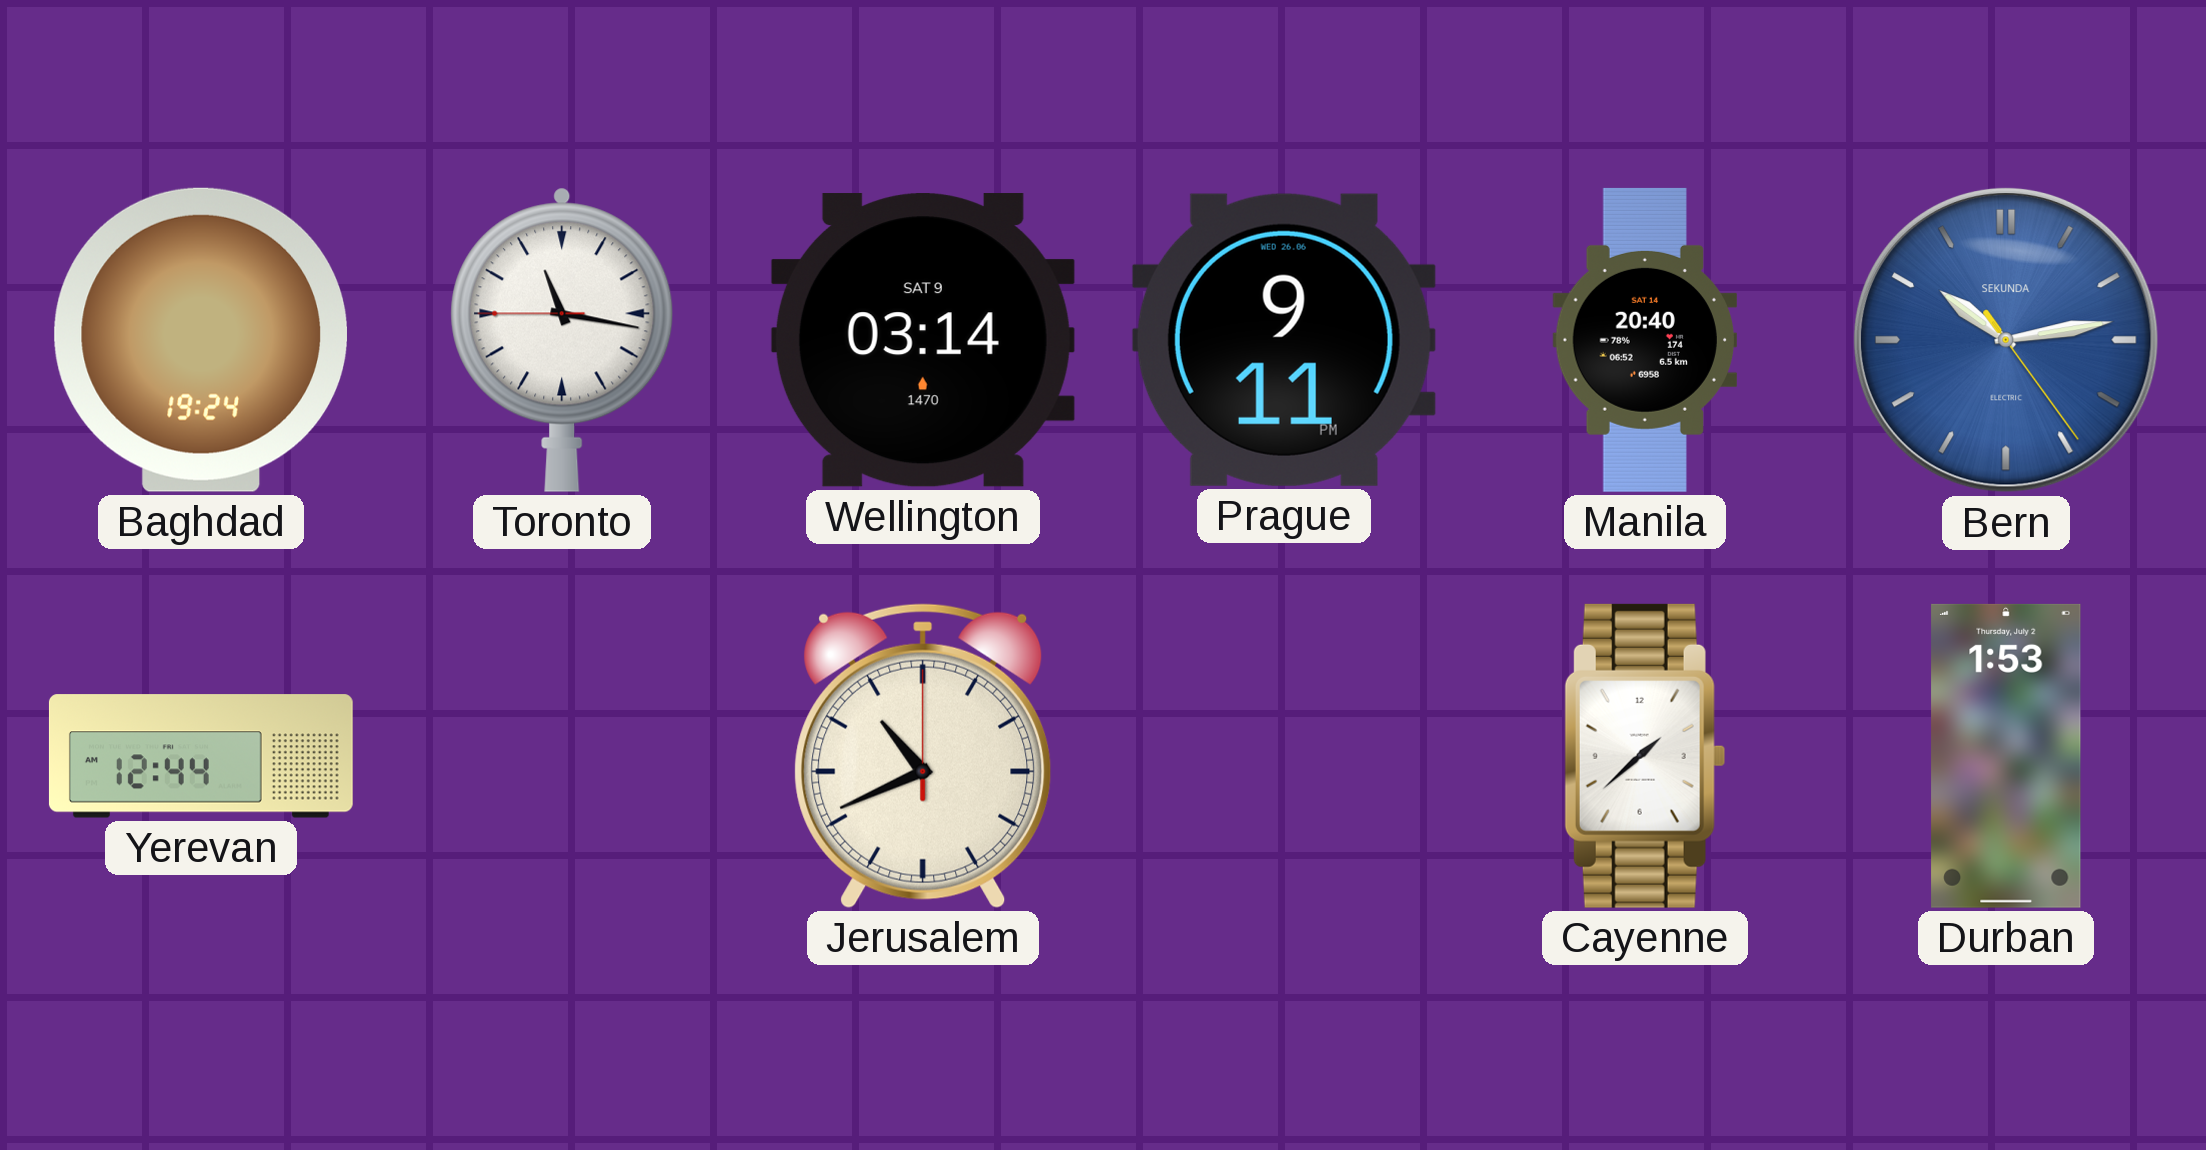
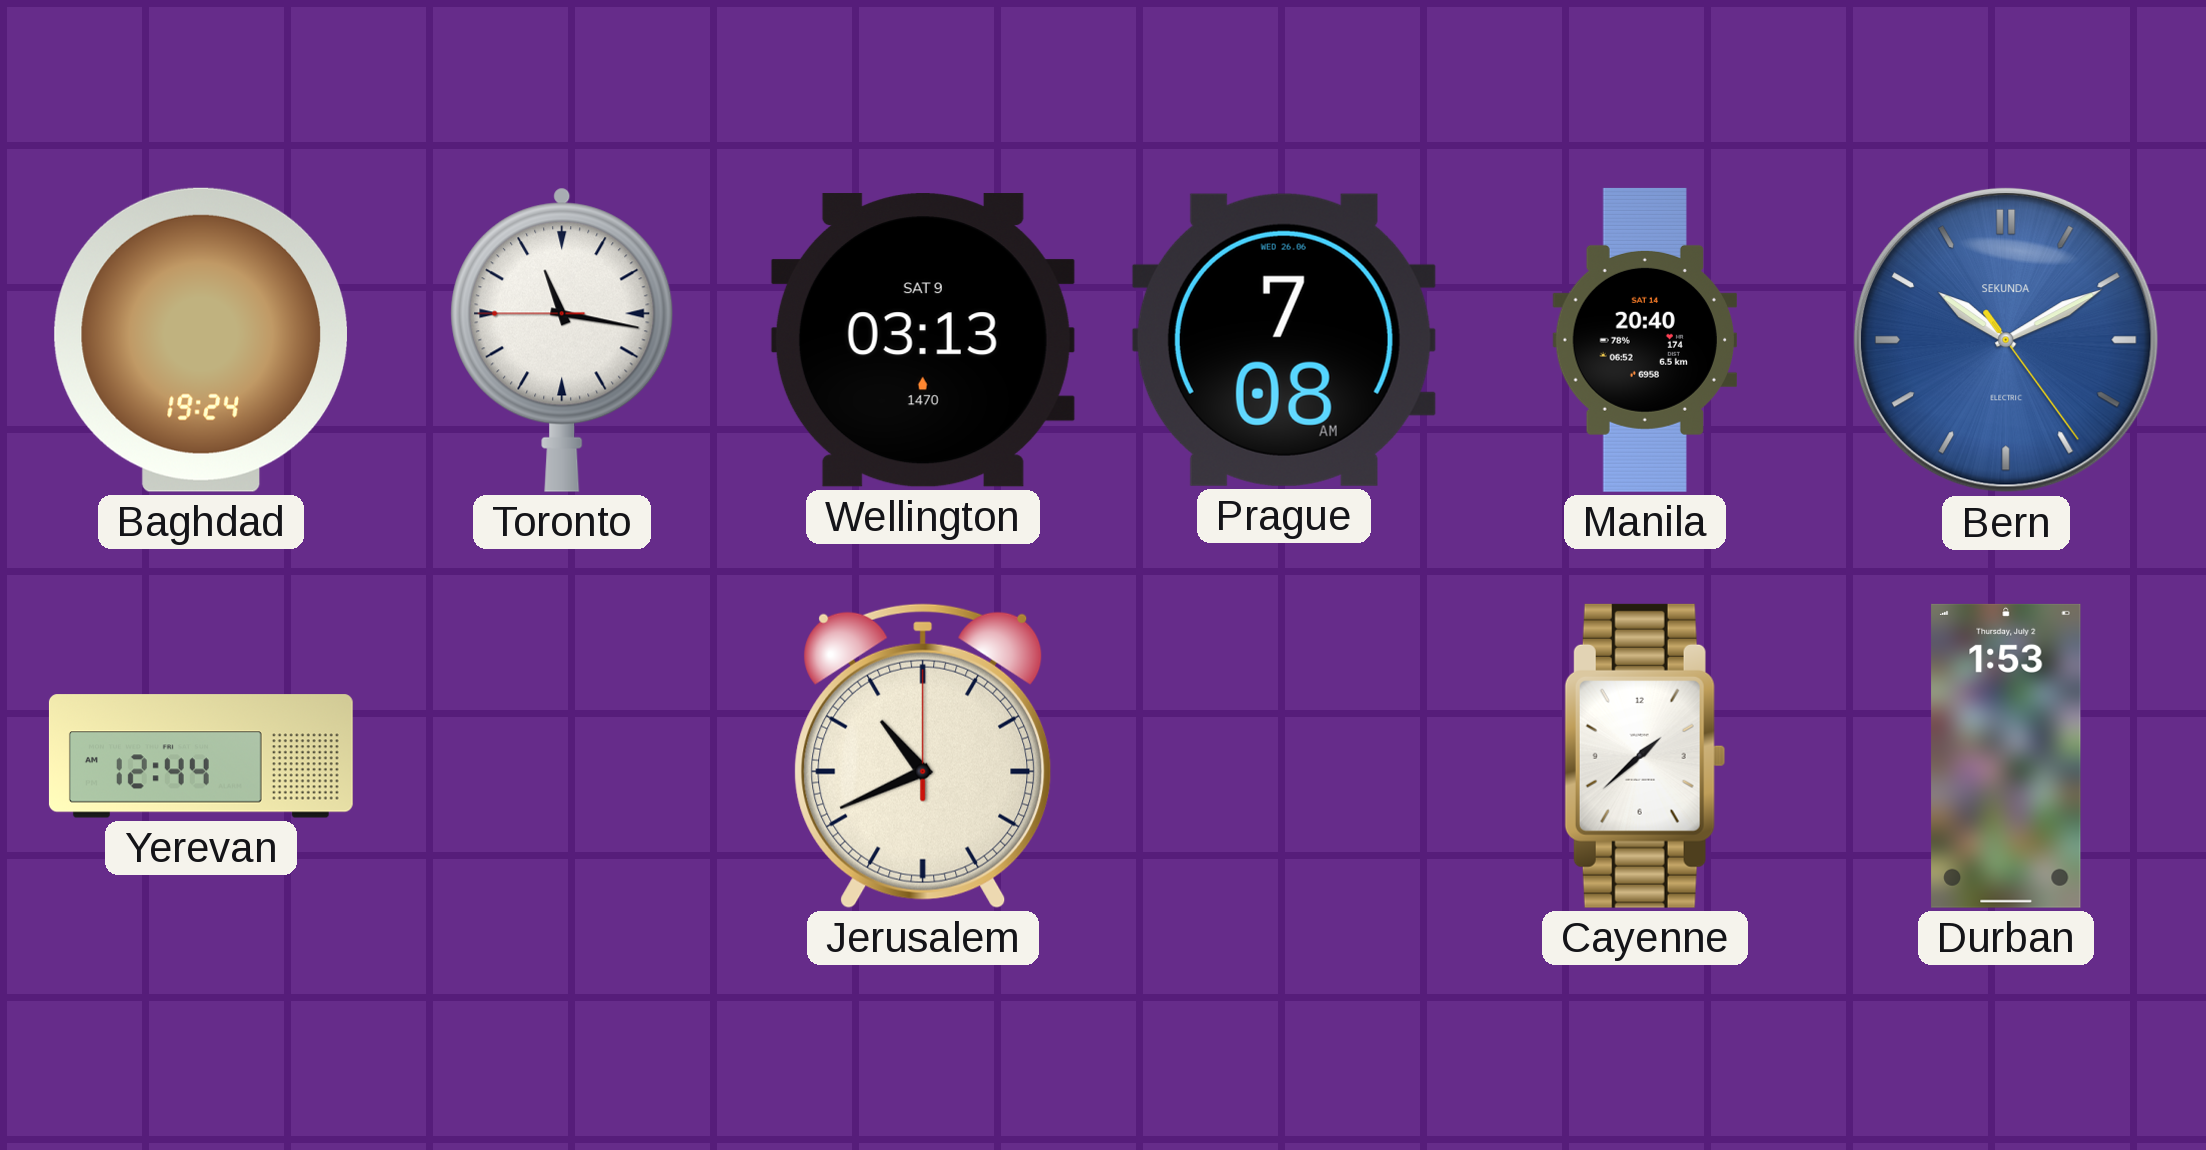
Wellington: 03:14 -> 03:13
Prague: 9:11 -> 7:08
Bern: 10:13 -> 10:10
